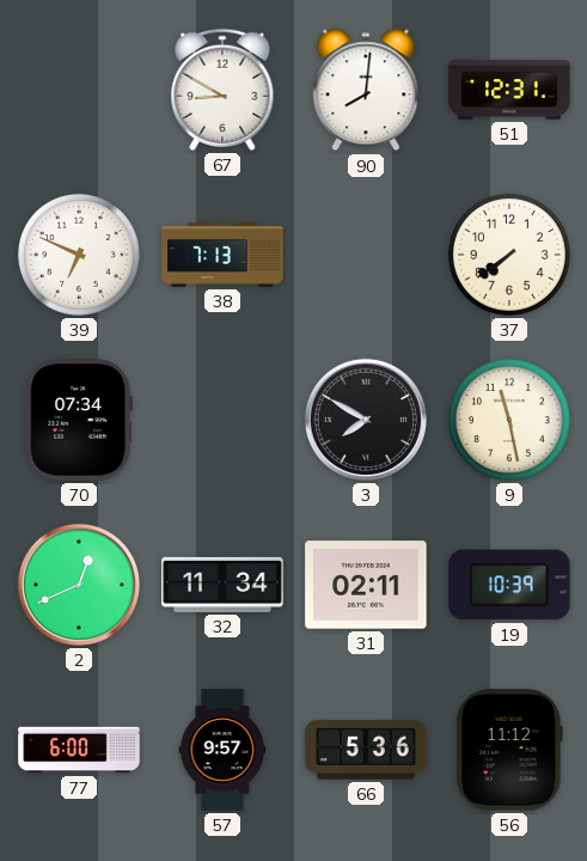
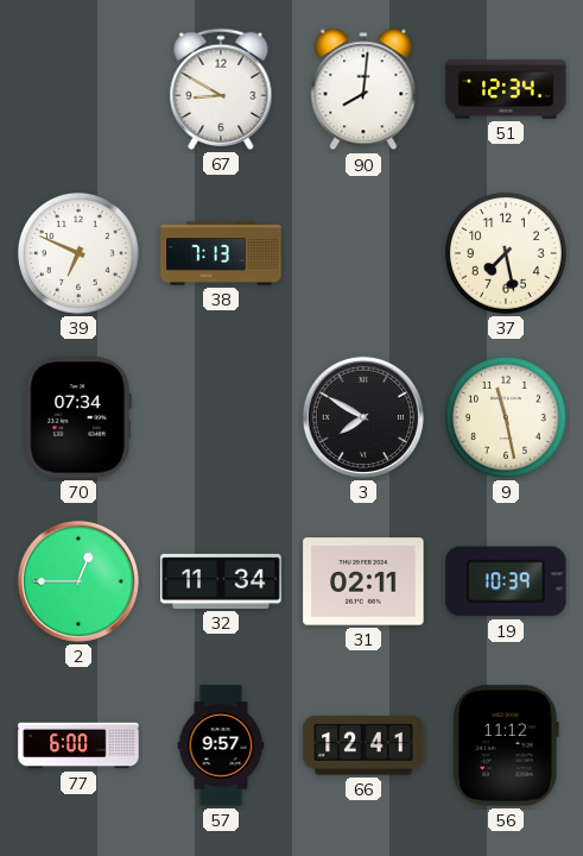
51: 12:31 -> 12:34
37: 7:39 -> 7:28
2: 12:41 -> 12:45
66: 5:36 -> 12:41
